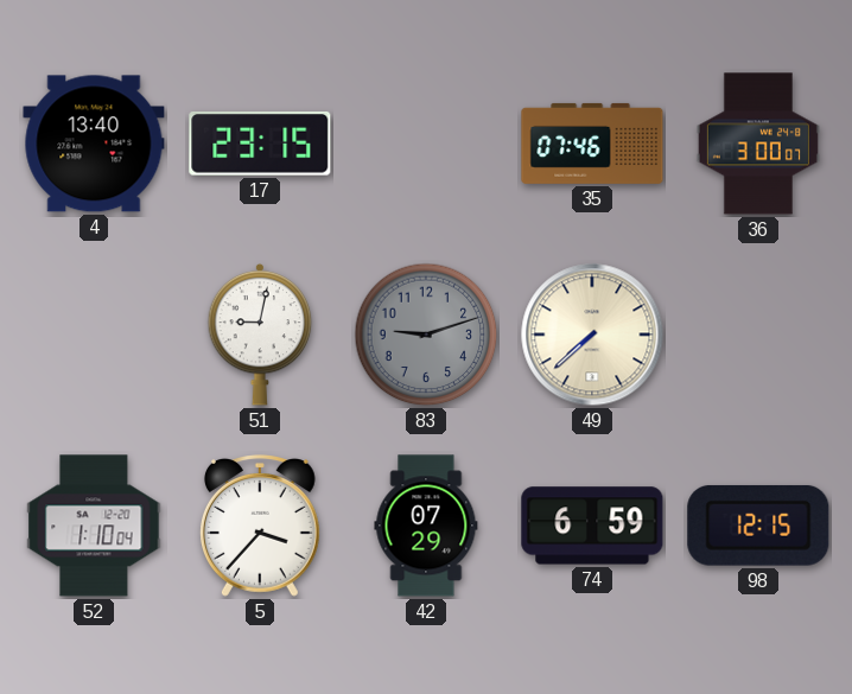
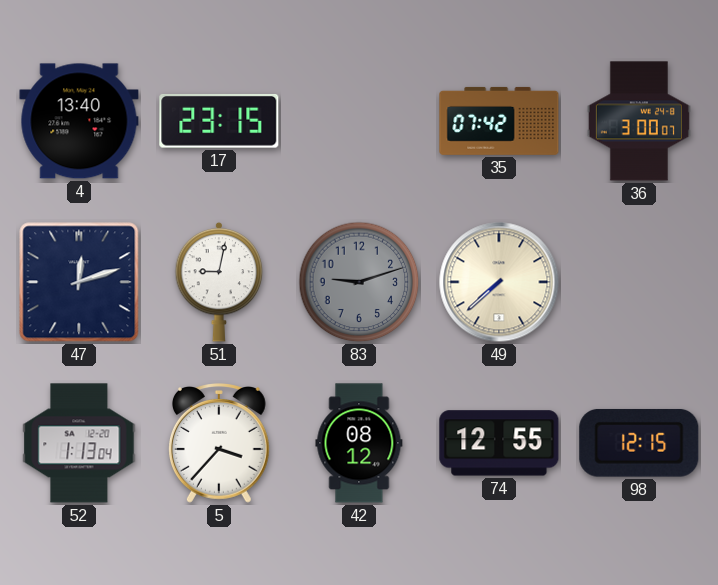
35: 07:46 -> 07:42
47: none -> 12:12
52: 1:10 -> 1:13
42: 07:29 -> 08:12
74: 6:59 -> 12:55
